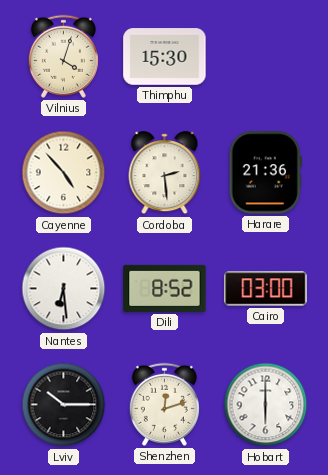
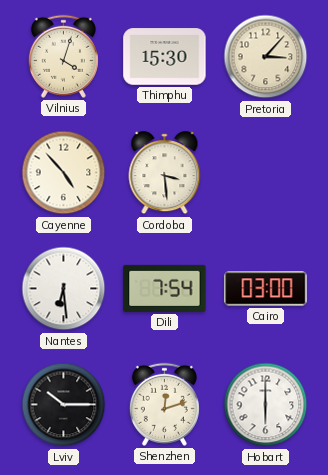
Pretoria: none -> 3:07
Cordoba: 2:29 -> 3:29
Harare: 21:36 -> none
Dili: 8:52 -> 7:54
